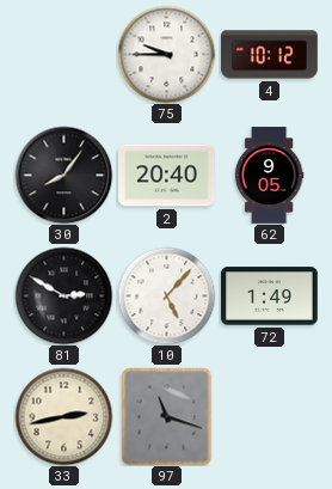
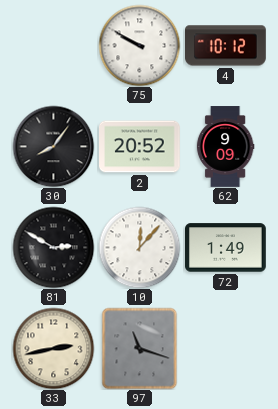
75: 9:45 -> 9:50
2: 20:40 -> 20:52
62: 9:05 -> 9:09
10: 5:07 -> 12:07
